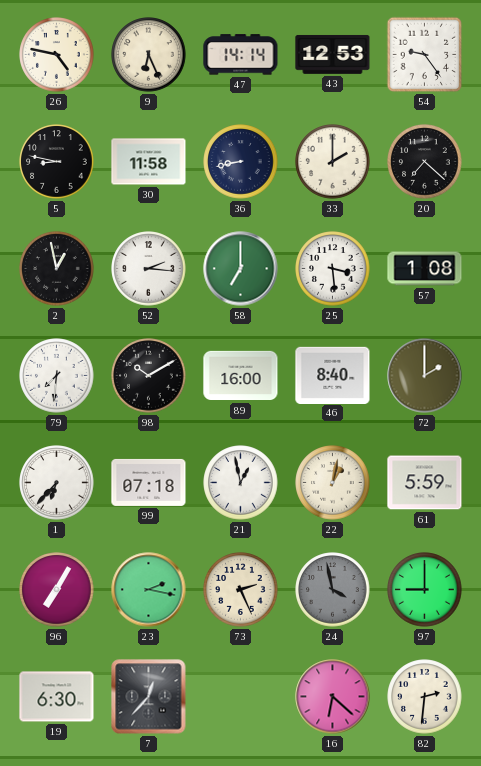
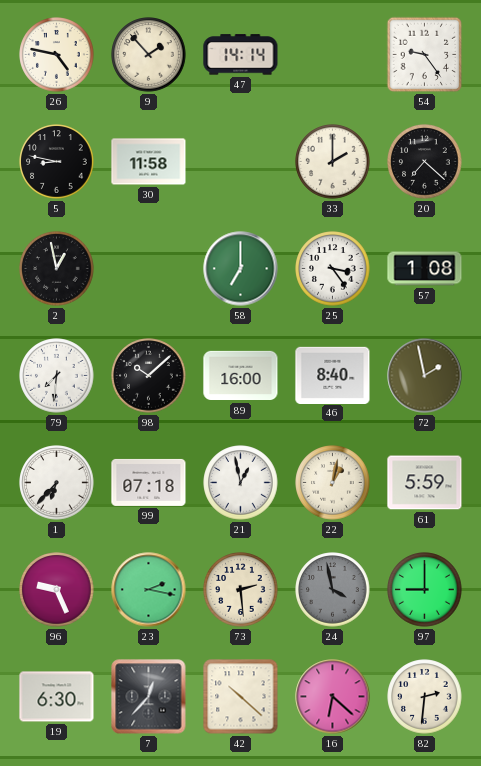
9: 6:26 -> 1:53
43: 12:53 -> none
36: 8:43 -> none
52: 2:16 -> none
25: 3:29 -> 3:24
98: 10:10 -> 10:08
72: 2:00 -> 1:58
96: 7:05 -> 9:26
73: 2:26 -> 2:29
42: none -> 10:22
